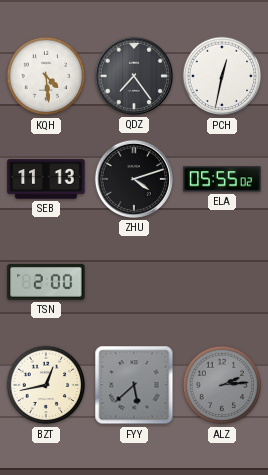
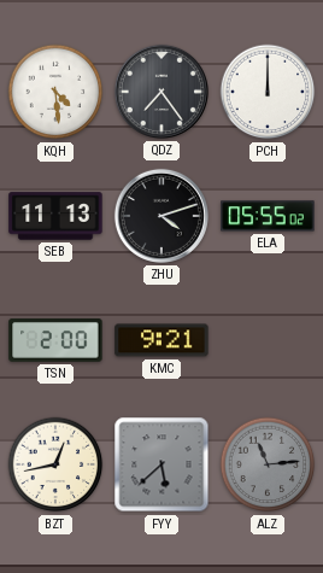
PCH: 12:32 -> 12:00
KMC: none -> 9:21
ALZ: 2:14 -> 11:14
